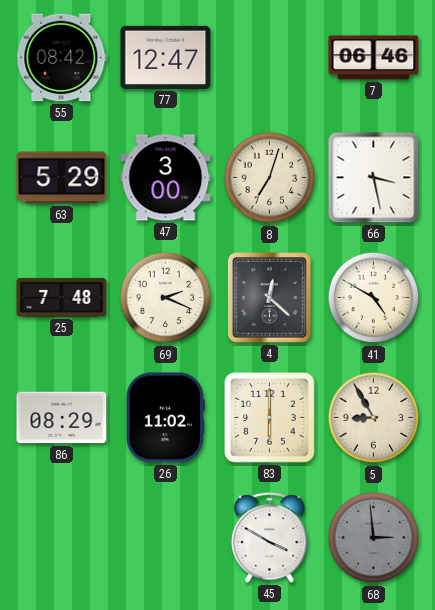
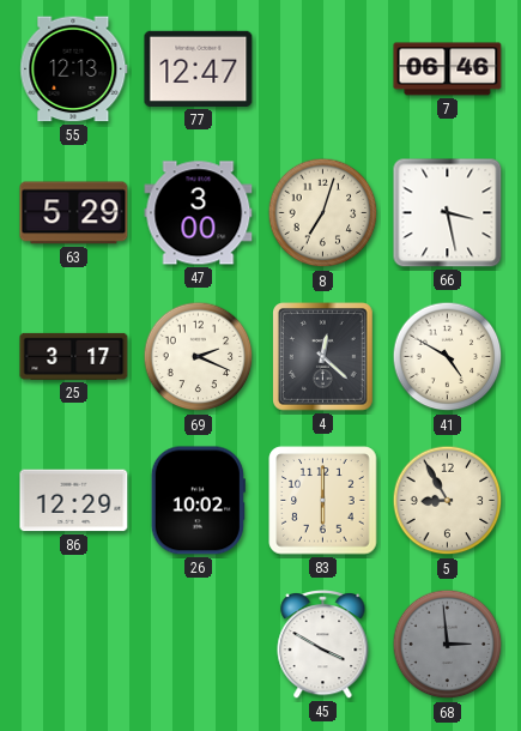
55: 08:42 -> 12:13
25: 7:48 -> 3:17
86: 08:29 -> 12:29
26: 11:02 -> 10:02
